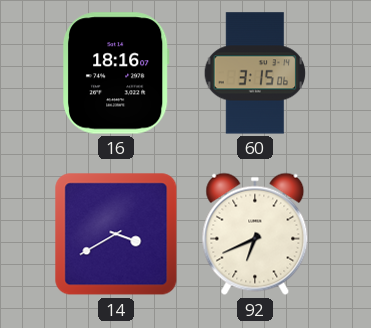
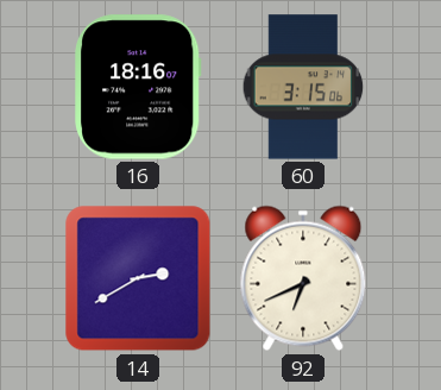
14: 3:40 -> 2:40
